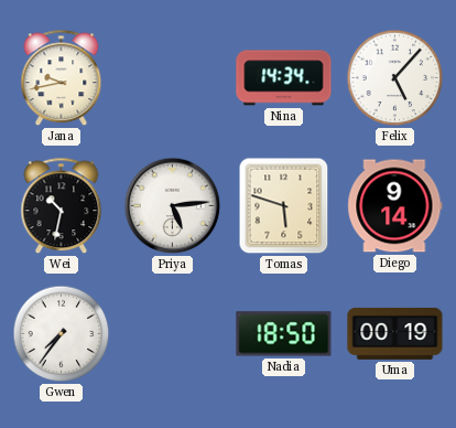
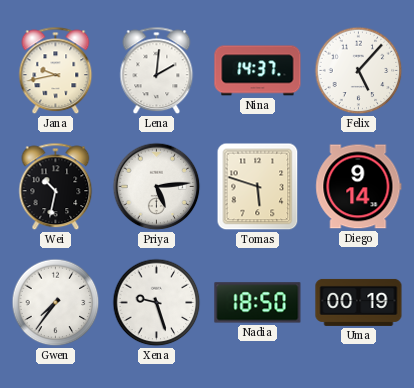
Lena: none -> 2:01
Nina: 14:34 -> 14:37
Xena: none -> 9:27
